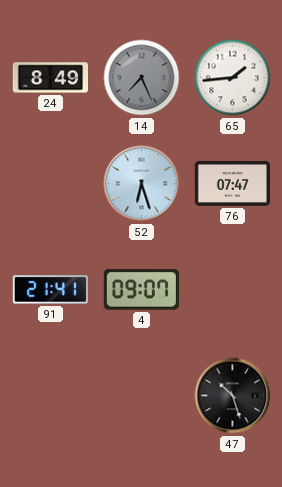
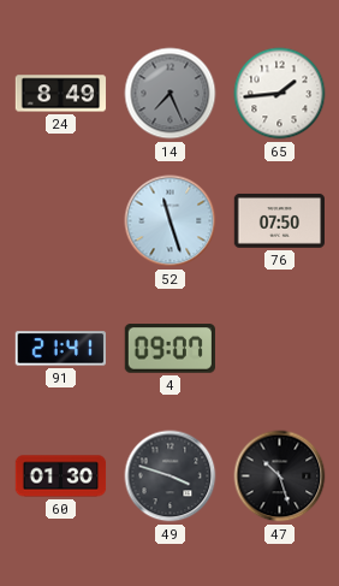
52: 6:27 -> 11:27
76: 07:47 -> 07:50
60: none -> 01:30
49: none -> 3:48
